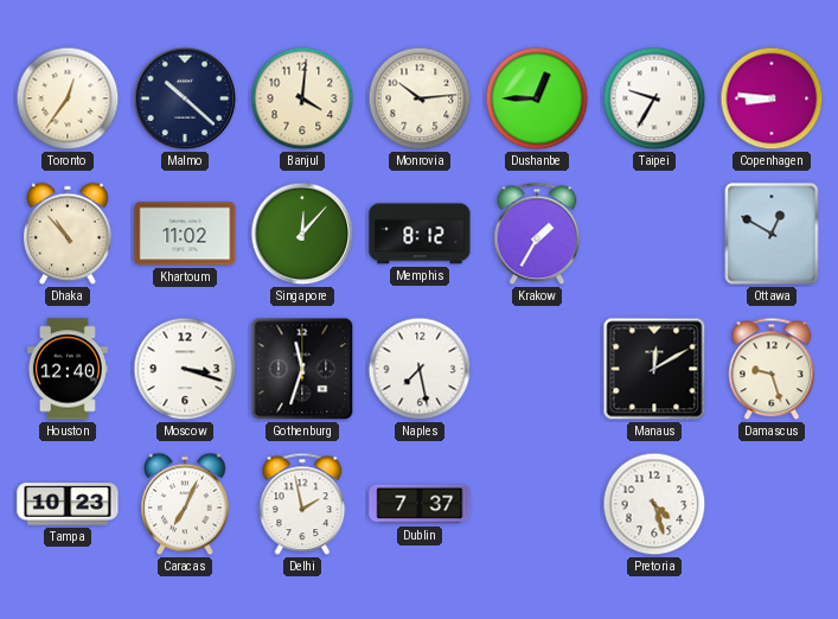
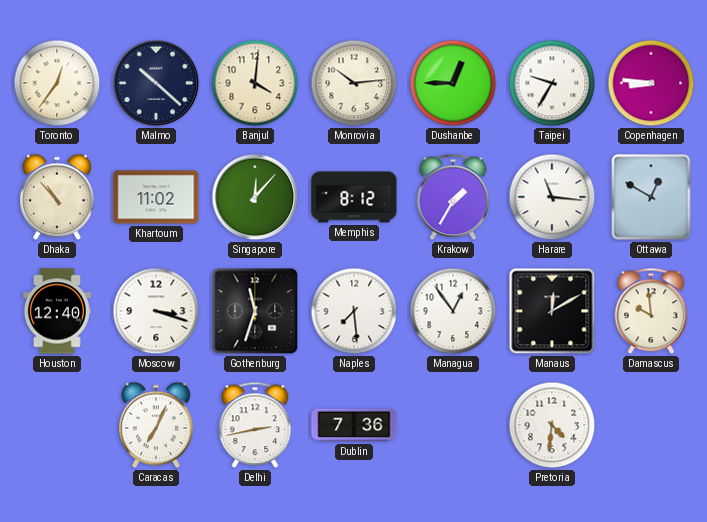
Harare: none -> 11:16
Naples: 7:28 -> 7:29
Managua: none -> 12:54
Damascus: 9:27 -> 9:59
Tampa: 10:23 -> none
Delhi: 1:58 -> 2:43
Dublin: 7:37 -> 7:36
Pretoria: 4:27 -> 4:31
